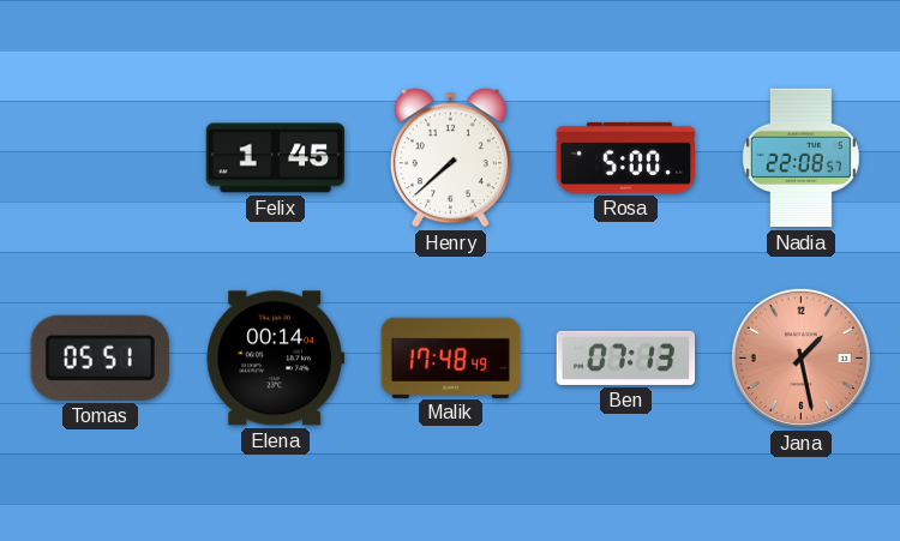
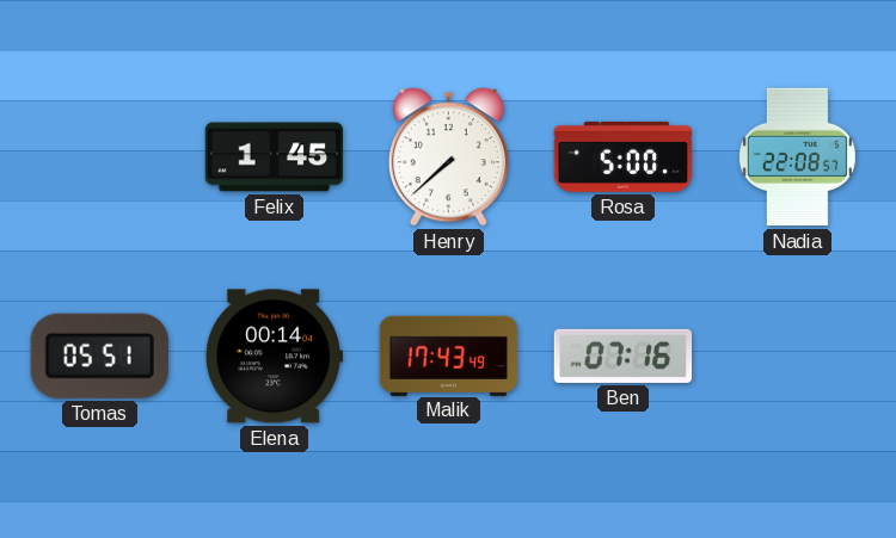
Malik: 17:48 -> 17:43
Ben: 07:13 -> 07:16
Jana: 1:28 -> none
